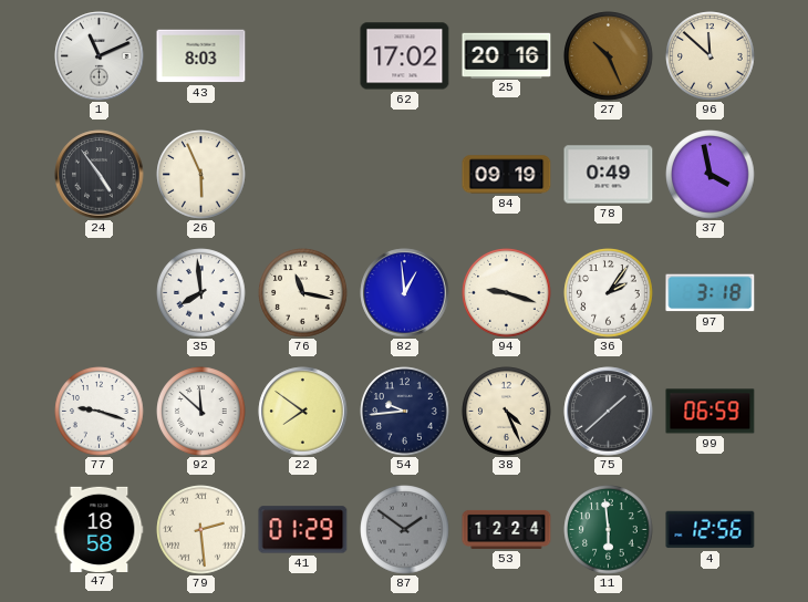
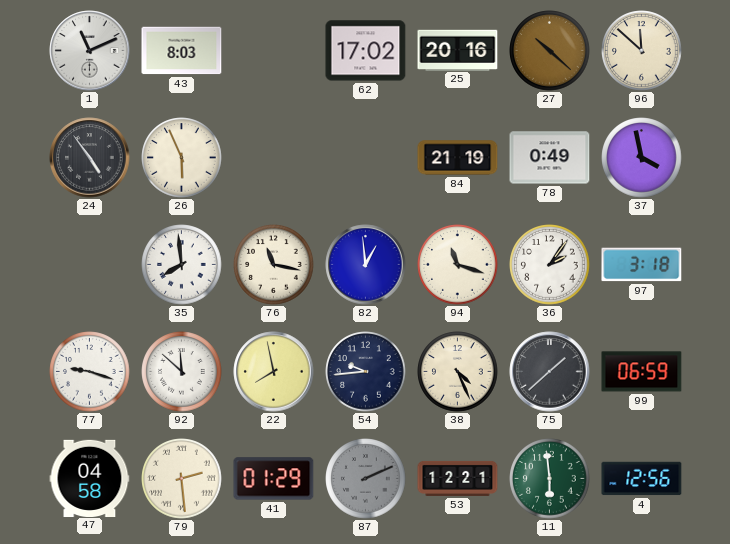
27: 10:26 -> 10:22
84: 09:19 -> 21:19
94: 9:18 -> 11:18
22: 7:51 -> 7:58
47: 18:58 -> 04:58
87: 1:51 -> 2:11
53: 12:24 -> 12:21
